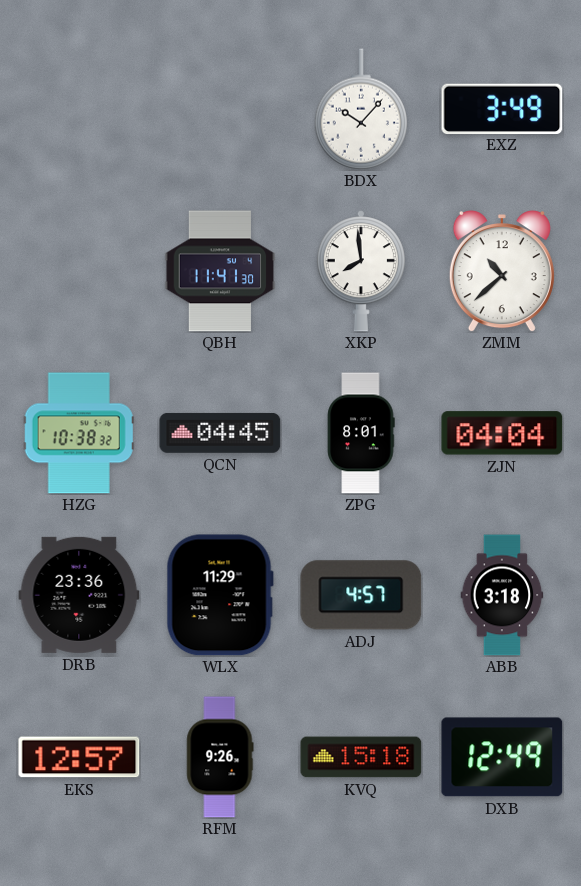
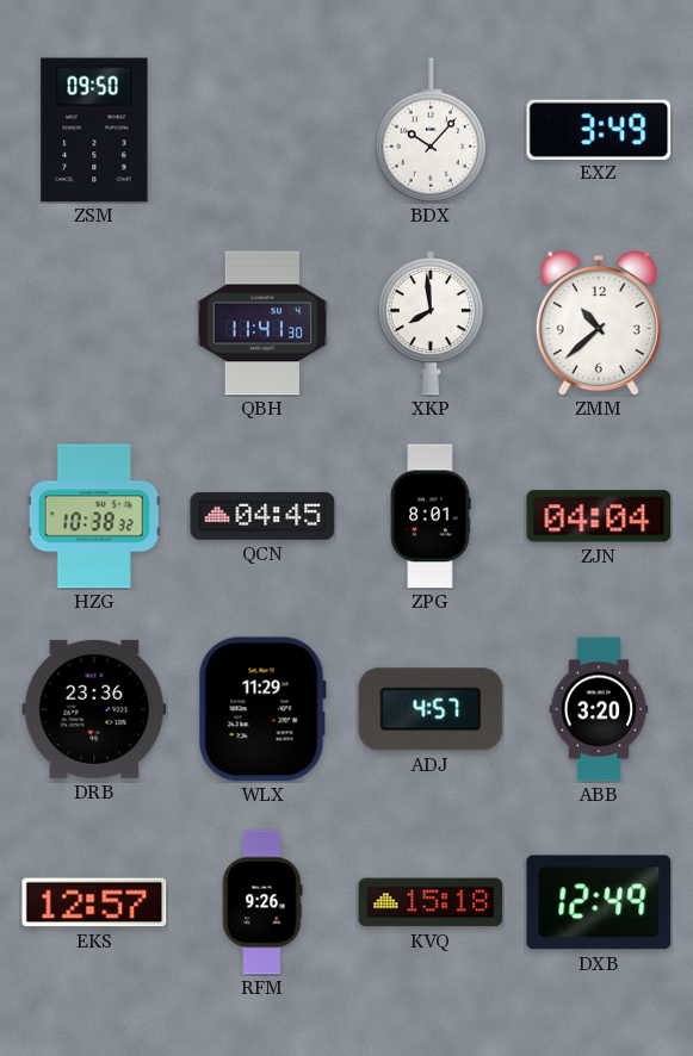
ZSM: none -> 09:50
ABB: 3:18 -> 3:20
